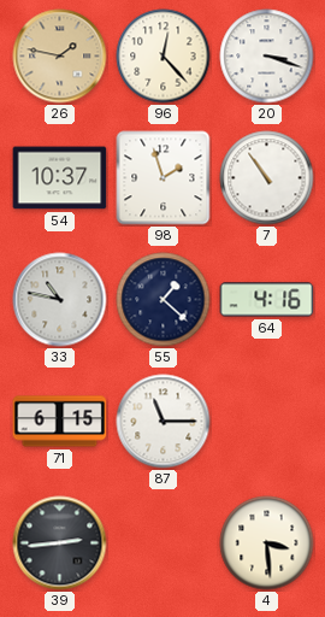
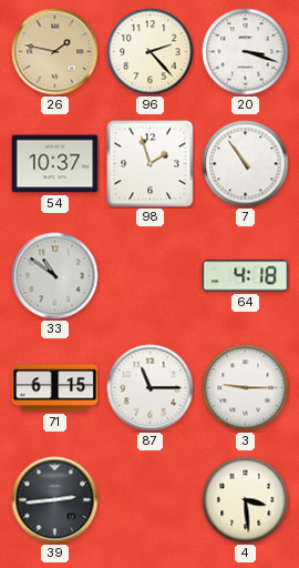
96: 12:23 -> 2:23
33: 10:47 -> 10:51
55: 1:22 -> none
64: 4:16 -> 4:18
3: none -> 9:15
